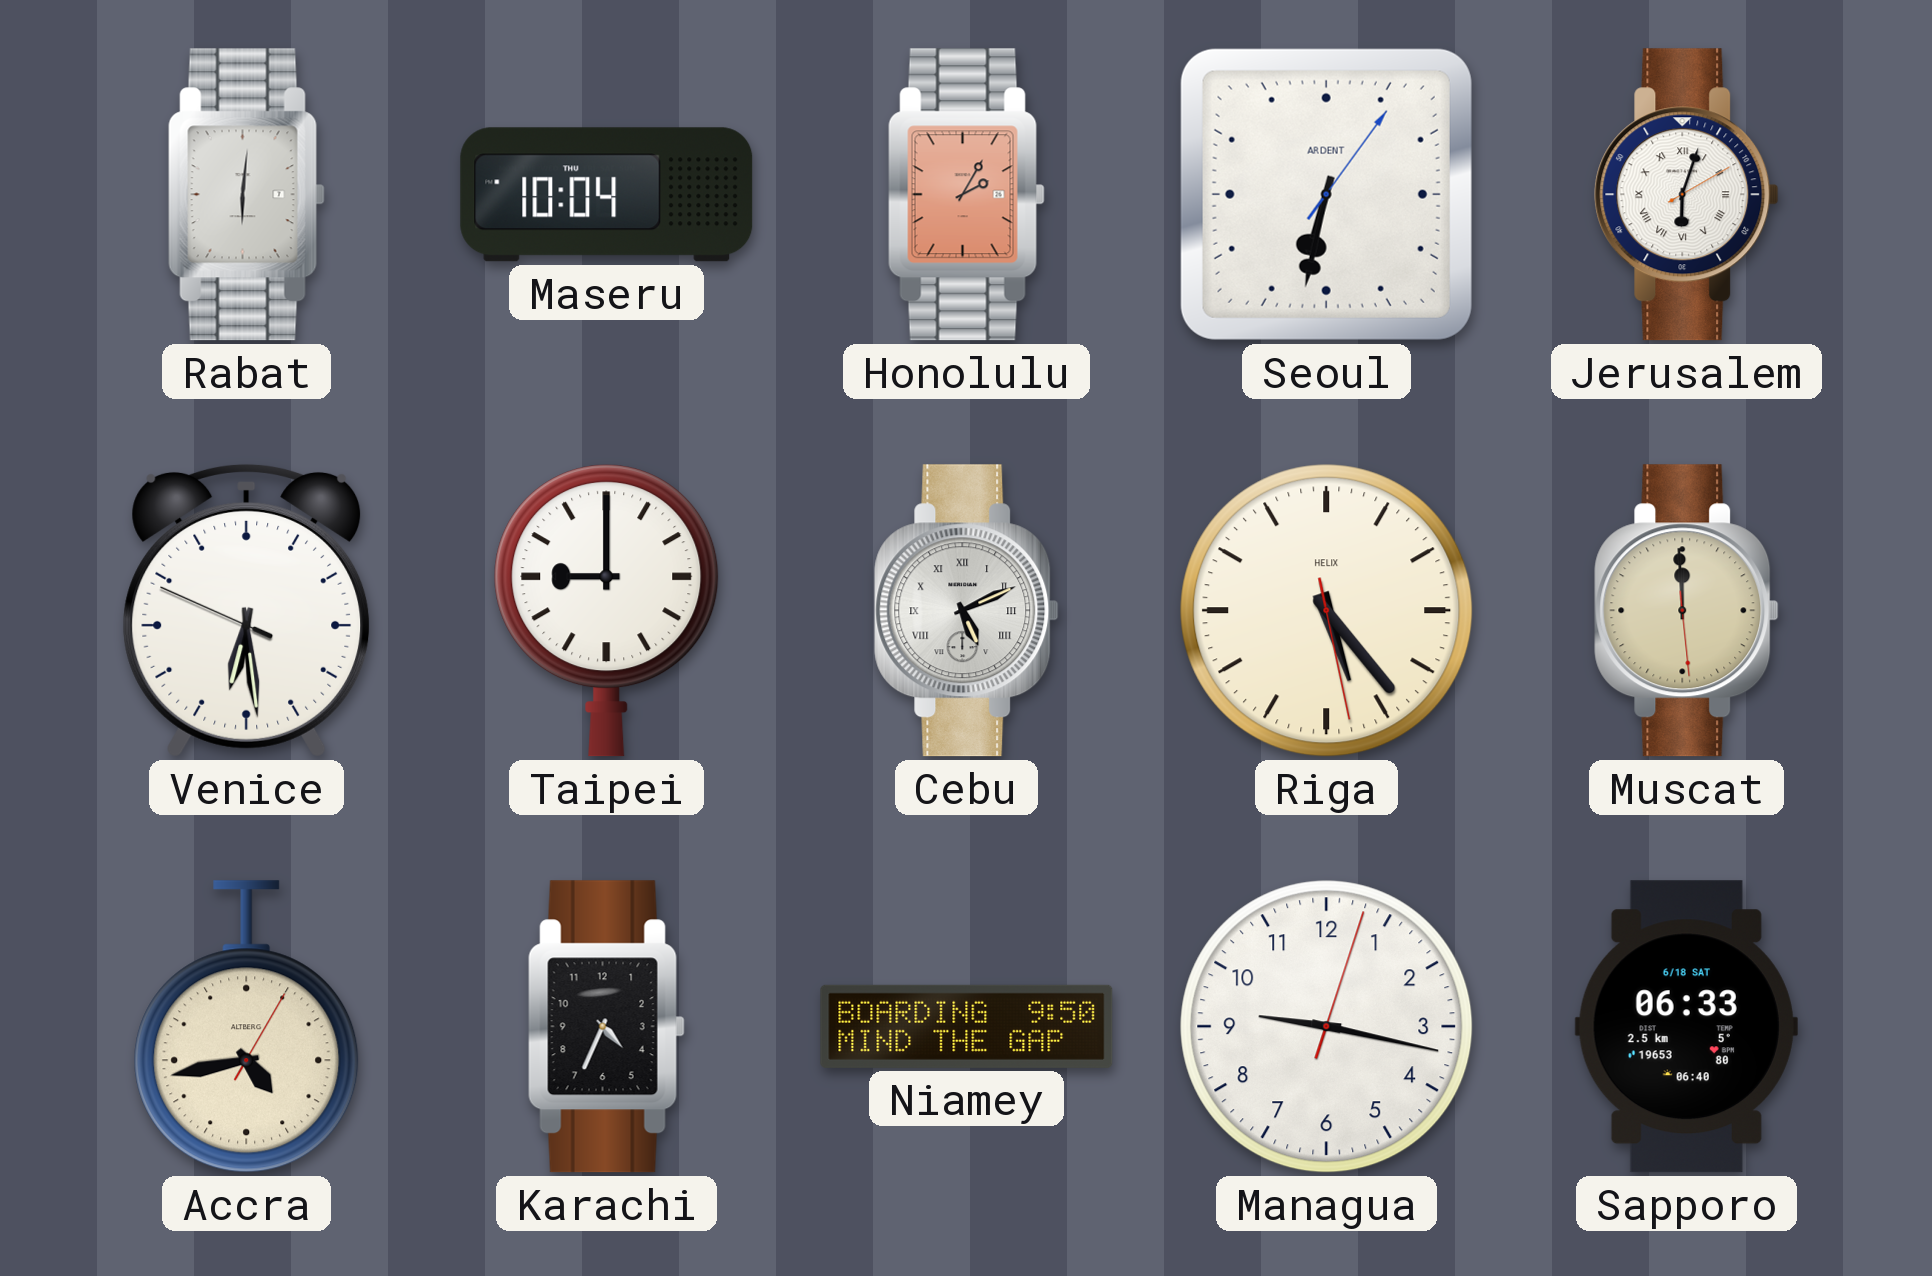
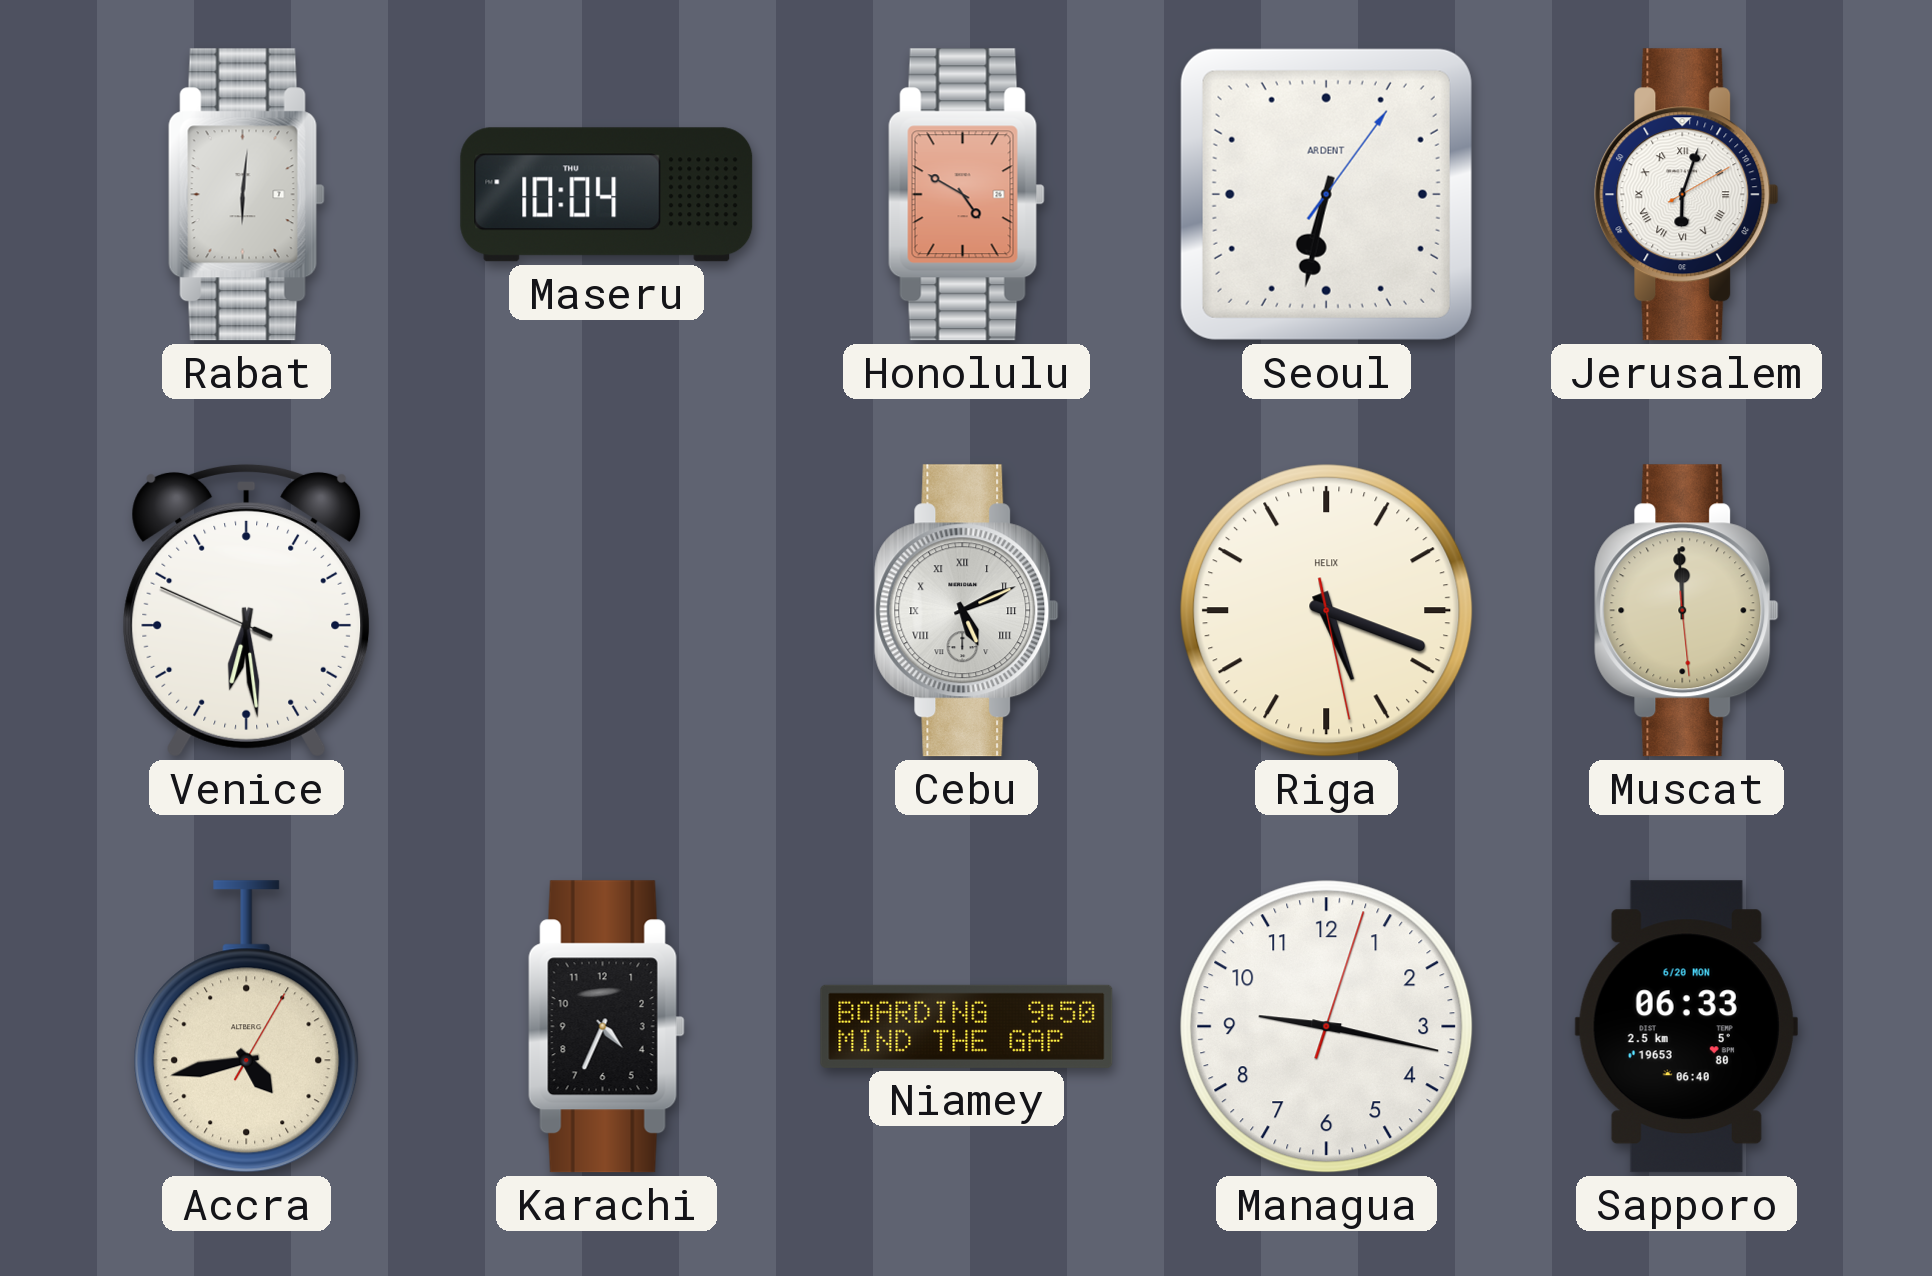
Honolulu: 2:05 -> 4:50
Taipei: 9:00 -> none
Riga: 5:23 -> 5:18
Sapporo date: 6/18 SAT -> 6/20 MON
